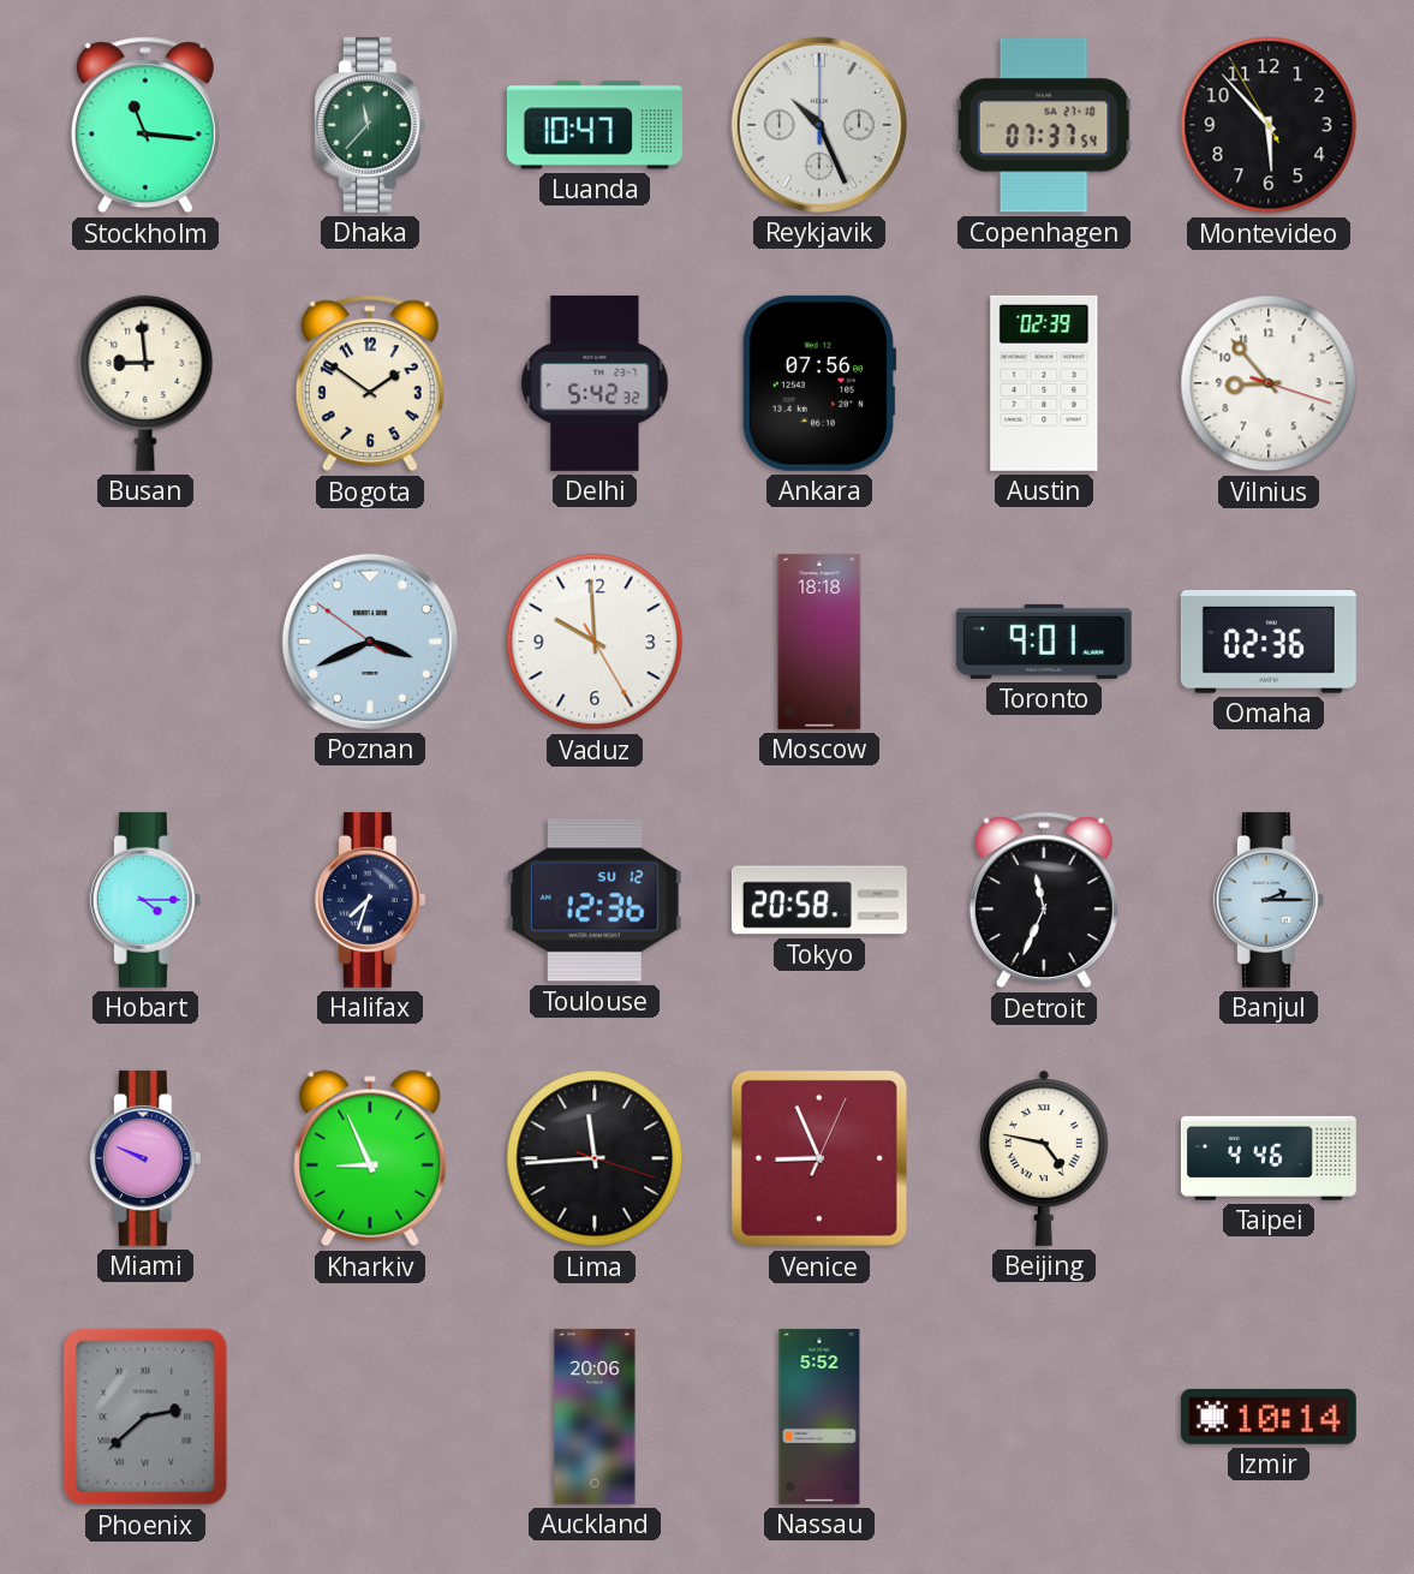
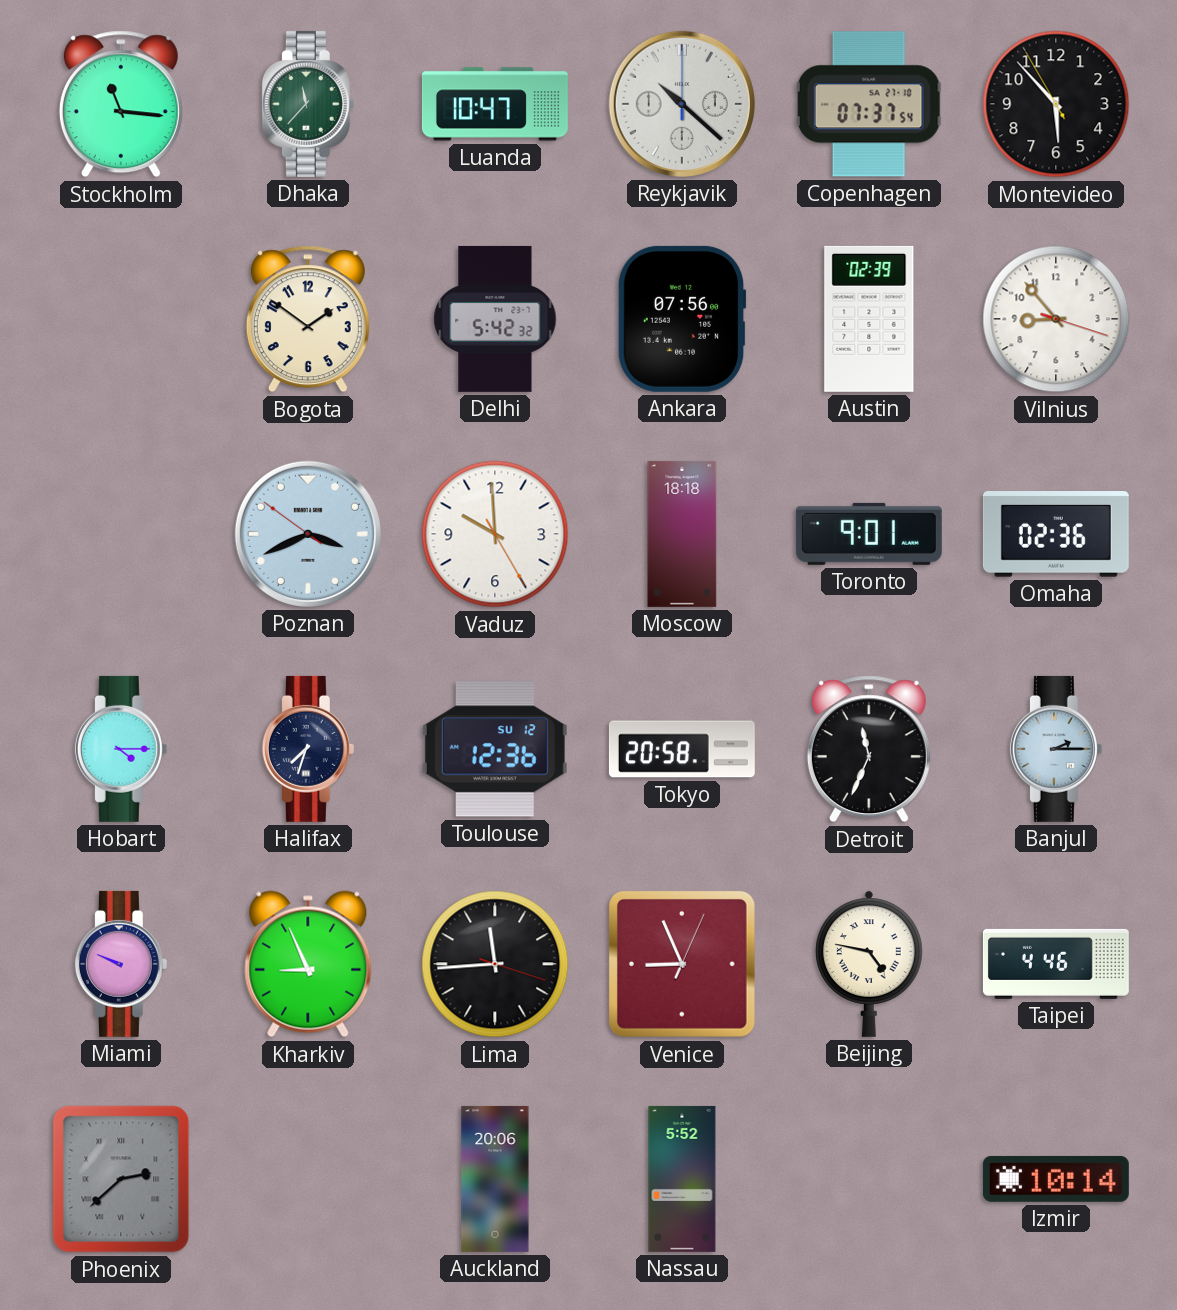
Reykjavik: 10:26 -> 10:22
Busan: 8:59 -> none
